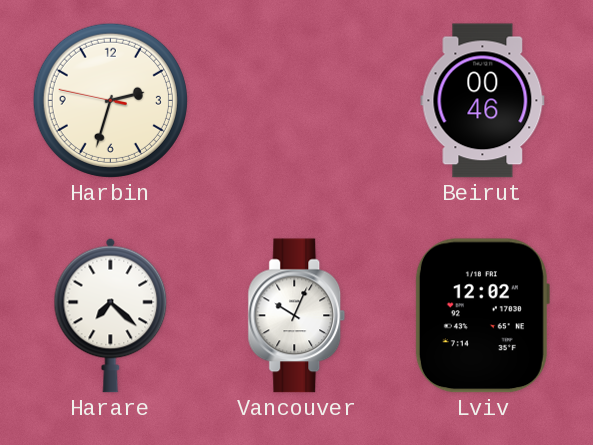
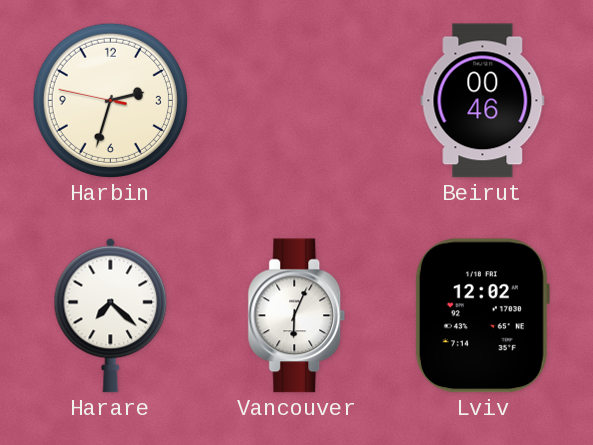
Vancouver: 10:04 -> 6:04
